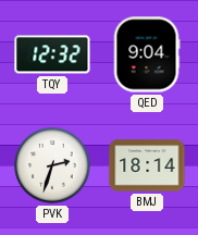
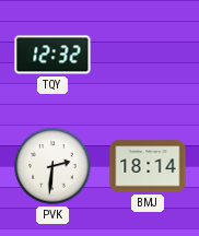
QED: 9:04 -> none
PVK: 2:33 -> 2:31
